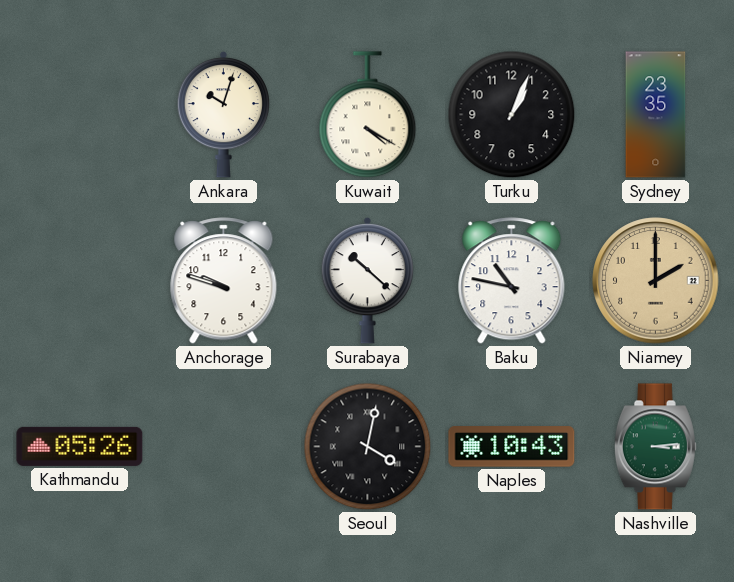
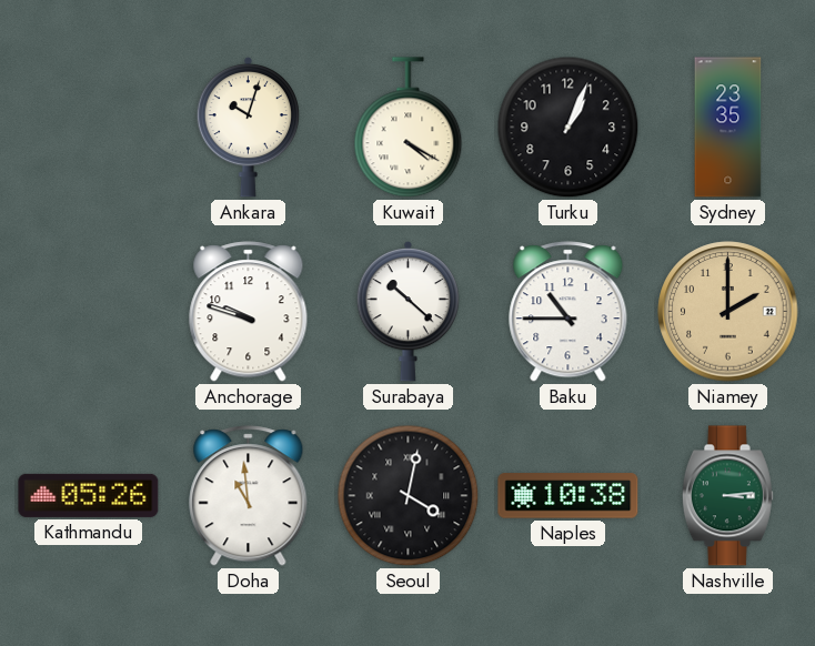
Baku: 10:47 -> 10:45
Doha: none -> 10:59
Naples: 10:43 -> 10:38
